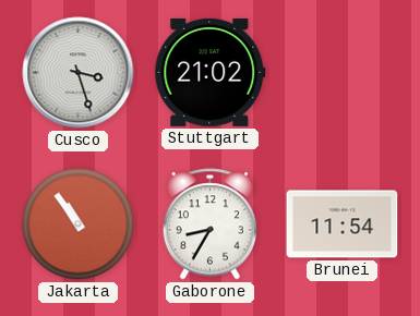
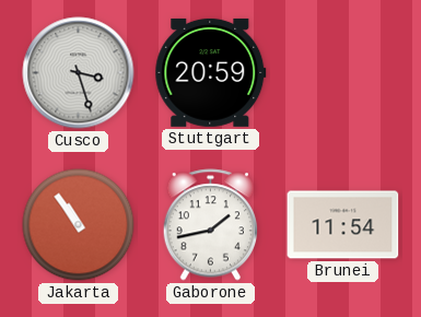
Stuttgart: 21:02 -> 20:59
Gaborone: 8:35 -> 1:43
